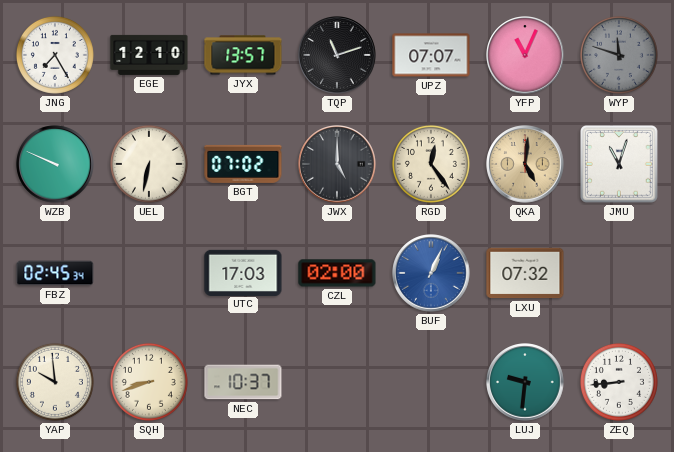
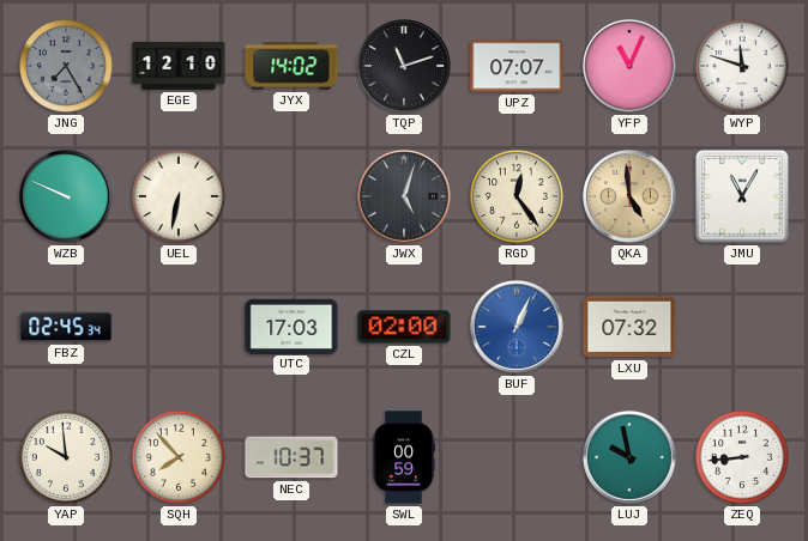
JNG dial: white -> grey
JYX: 13:57 -> 14:02
WYP dial: grey -> white
BGT: 07:02 -> none
JWX: 5:00 -> 5:03
QKA: 5:01 -> 4:59
JMU: 11:03 -> 11:05
SQH: 8:42 -> 7:53
SWL: none -> 00:59
LUJ: 9:31 -> 9:58
